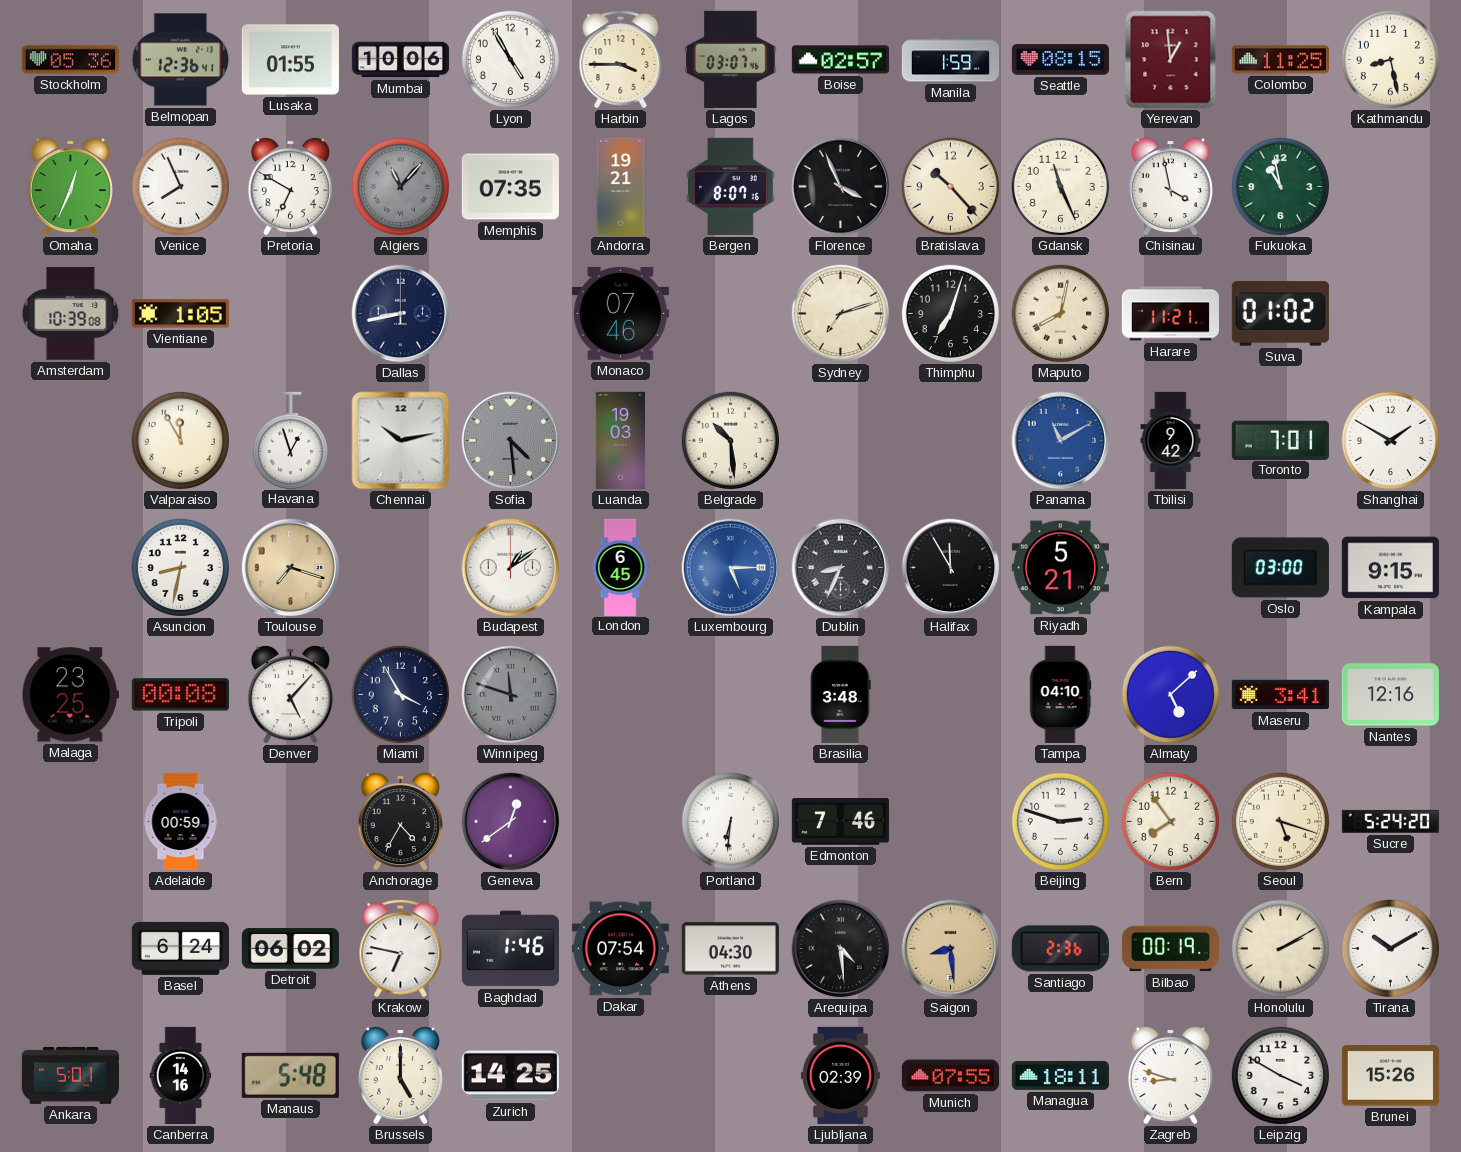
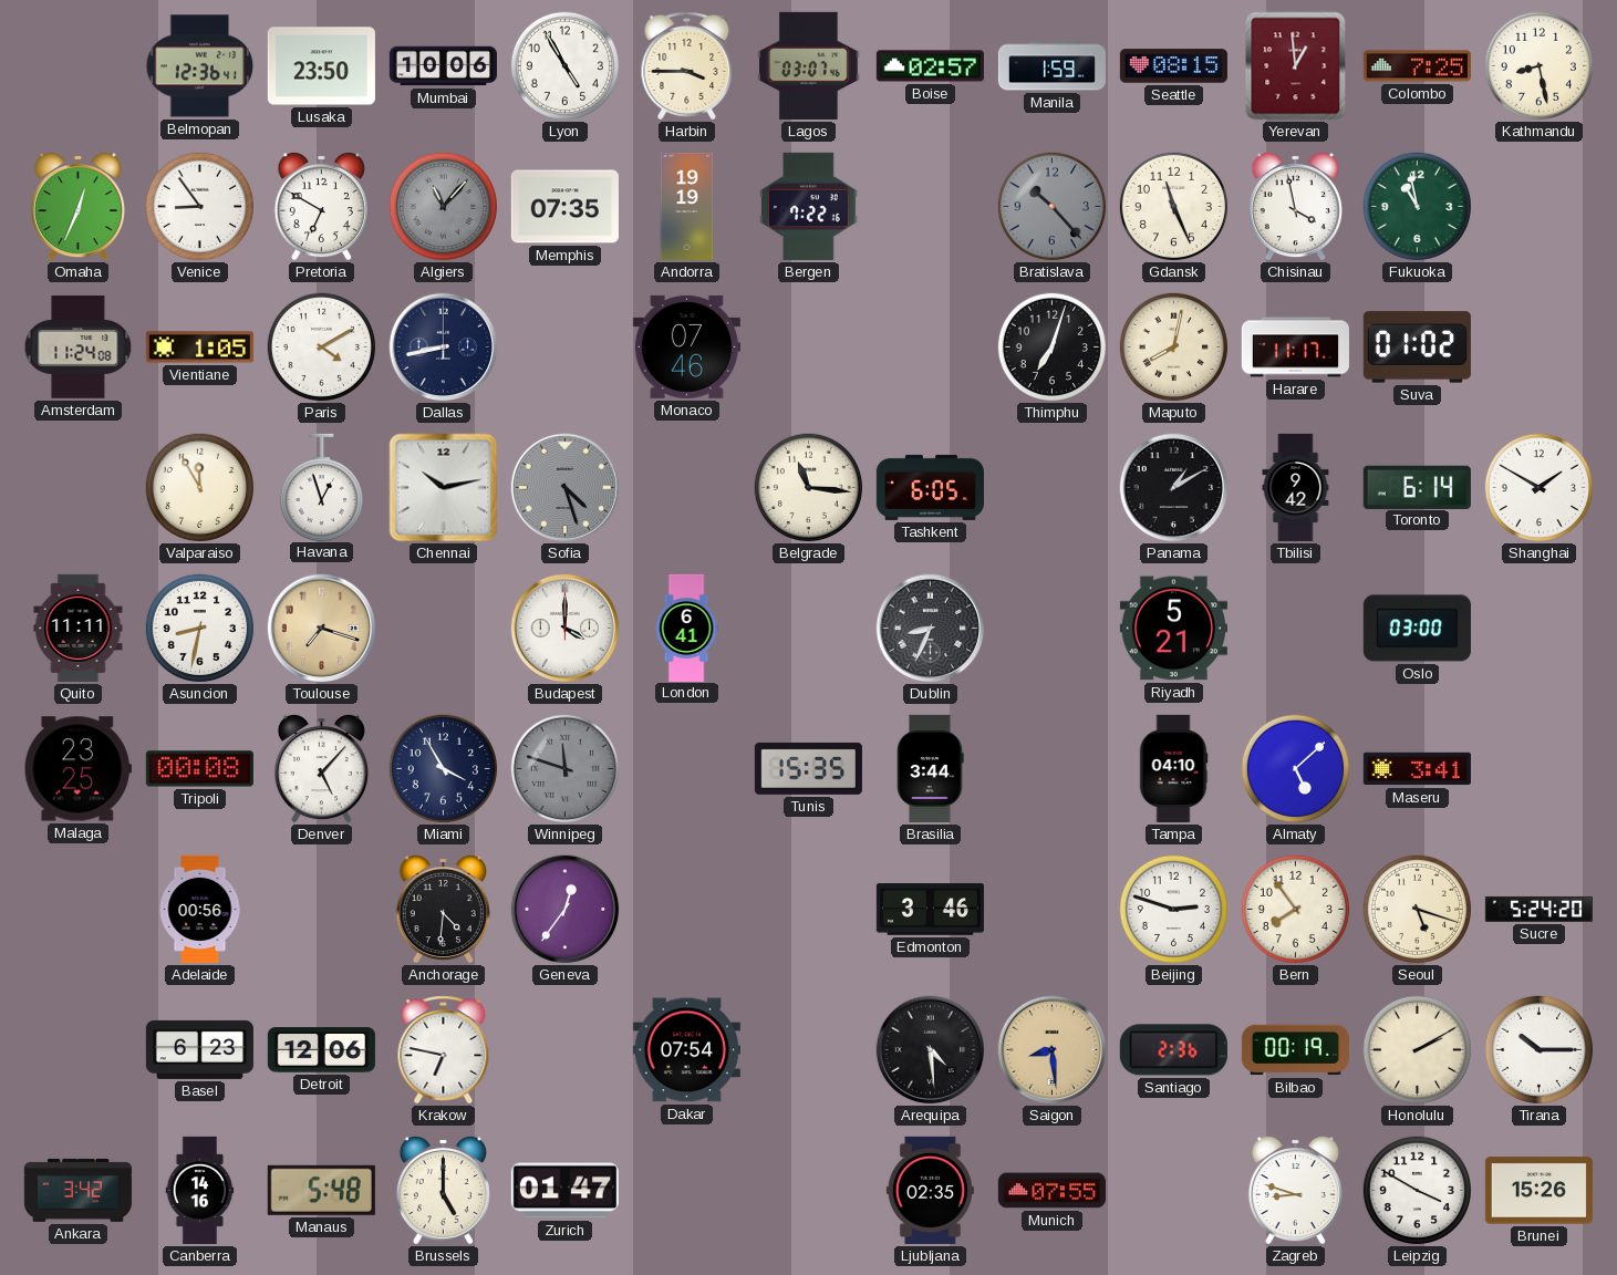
Stockholm: 05:36 -> none
Lusaka: 01:55 -> 23:50
Colombo: 11:25 -> 7:25
Venice: 7:56 -> 8:54
Andorra: 19:21 -> 19:19
Bergen: 8:07 -> 7:22
Florence: 3:56 -> none
Bratislava dial: cream -> grey
Amsterdam: 10:39 -> 11:24
Paris: none -> 4:10
Sydney: 7:12 -> none
Harare: 11:21 -> 11:17
Sofia: 4:29 -> 4:27
Luanda: 19:03 -> none
Belgrade: 10:29 -> 11:16
Tashkent: none -> 6:05
Panama: 11:10 -> 1:10
Panama dial: blue -> black
Toronto: 7:01 -> 6:14
Quito: none -> 11:11
Budapest: 1:09 -> 4:00
London: 6:45 -> 6:41
Luxembourg: 5:15 -> none
Halifax: 11:55 -> none
Kampala: 9:15 -> none
Tunis: none -> 15:35
Brasilia: 3:48 -> 3:44
Nantes: 12:16 -> none
Adelaide: 00:59 -> 00:56
Anchorage: 4:35 -> 4:31
Geneva: 12:39 -> 12:36
Portland: 6:31 -> none
Edmonton: 7:46 -> 3:46
Basel: 6:24 -> 6:23
Detroit: 06:02 -> 12:06
Baghdad: 1:46 -> none
Athens: 04:30 -> none
Tirana: 10:10 -> 10:15
Ankara: 5:01 -> 3:42
Zurich: 14:25 -> 01:47
Ljubljana: 02:39 -> 02:35
Managua: 18:11 -> none
